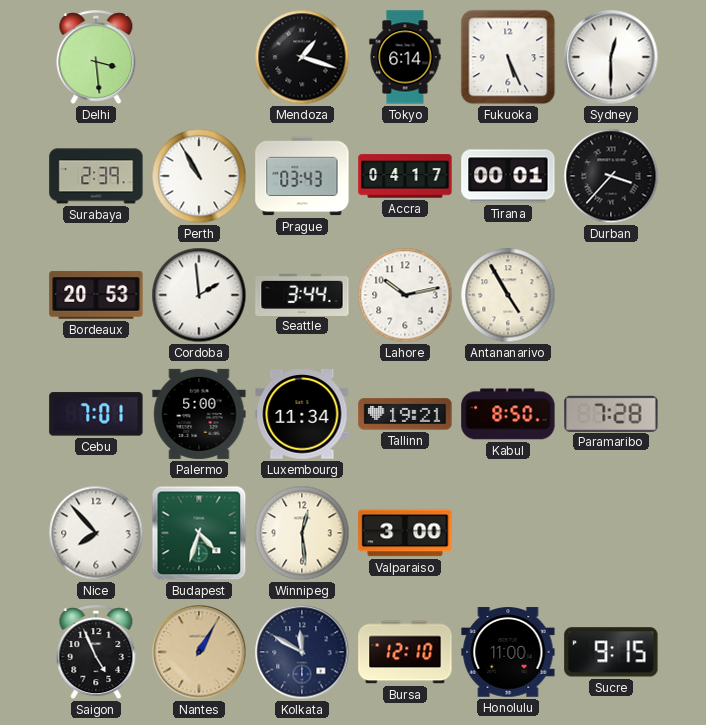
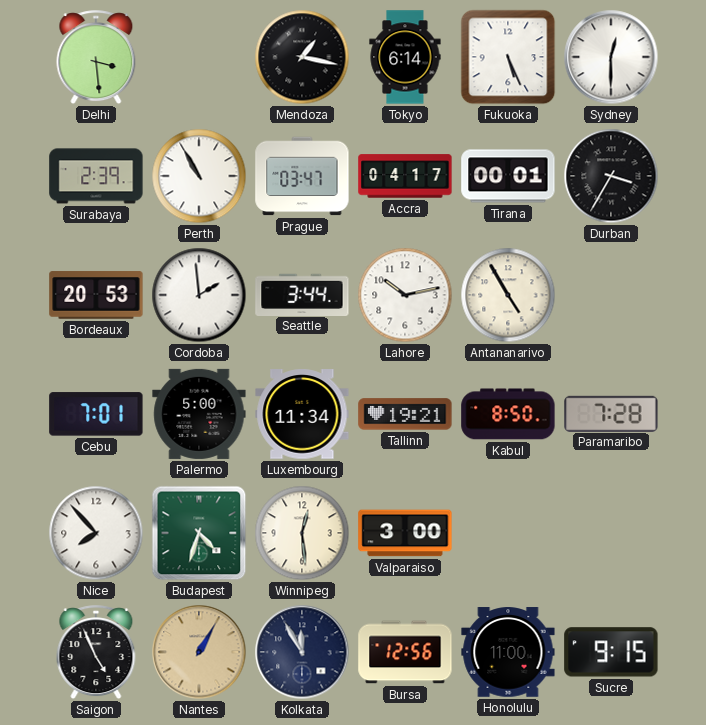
Mendoza: 1:18 -> 1:17
Prague: 03:43 -> 03:47
Durban: 3:37 -> 3:35
Kolkata: 11:50 -> 11:55
Bursa: 12:10 -> 12:56
